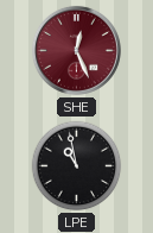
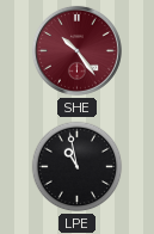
SHE: 12:26 -> 10:24
